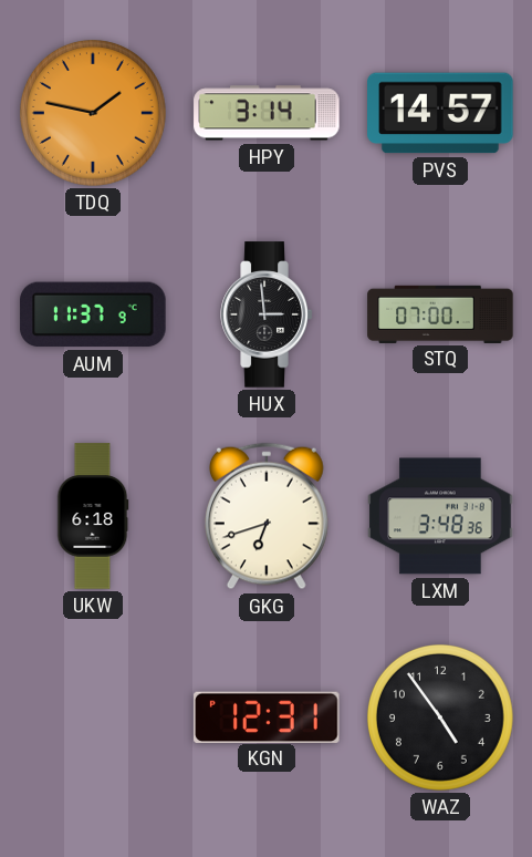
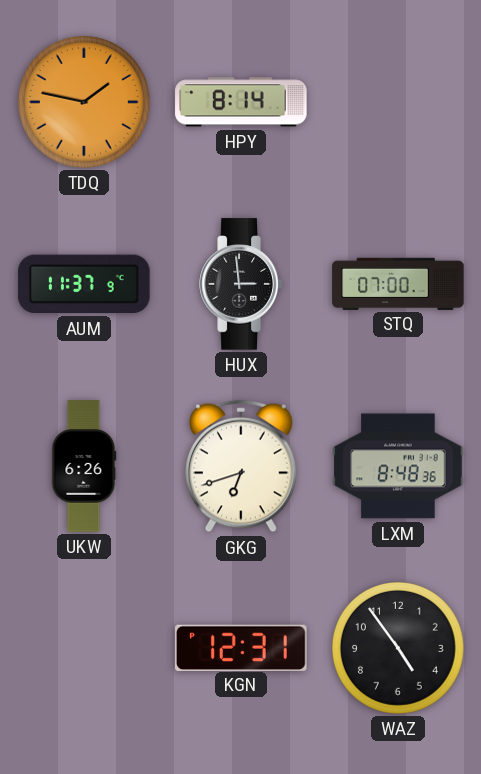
HPY: 3:14 -> 8:14
PVS: 14:57 -> none
UKW: 6:18 -> 6:26
LXM: 3:48 -> 8:48
